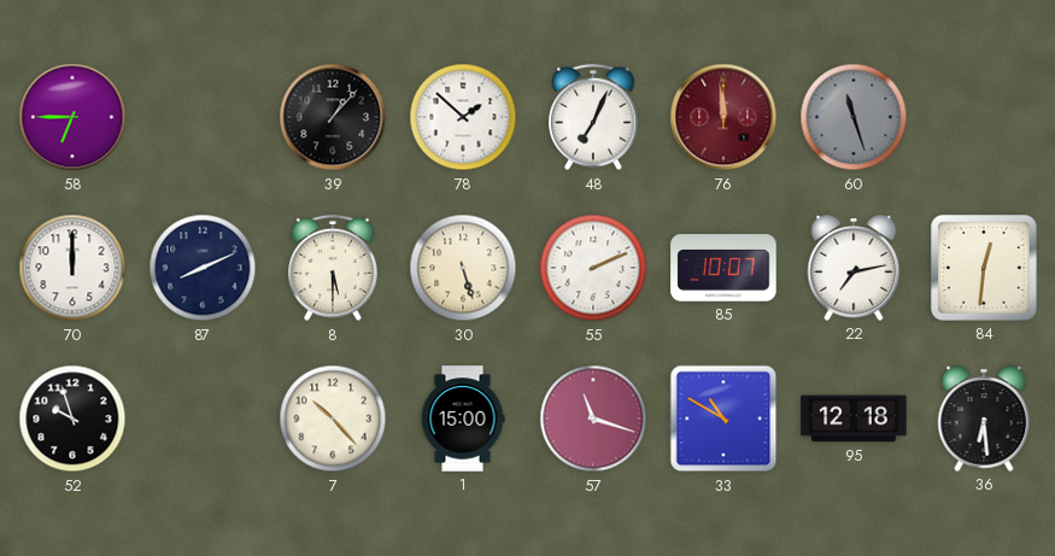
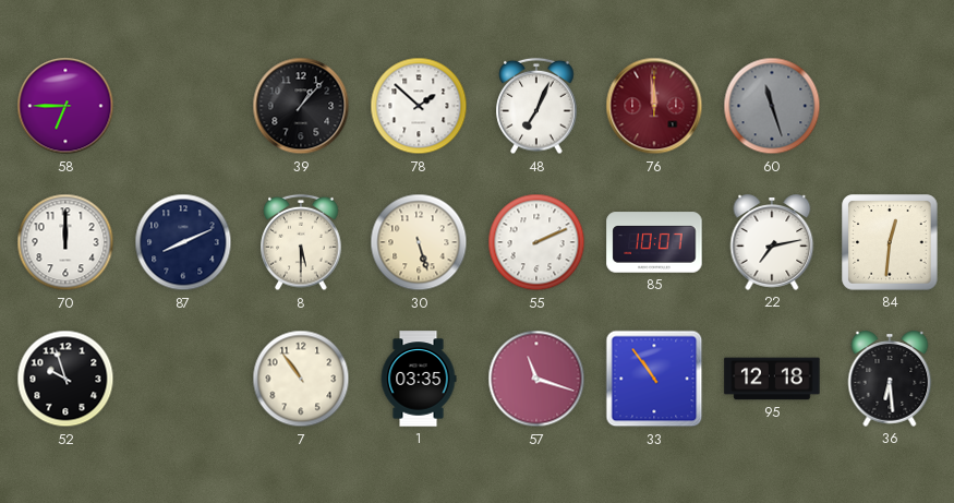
7: 10:23 -> 10:54
1: 15:00 -> 03:35
33: 10:50 -> 10:54
